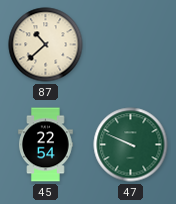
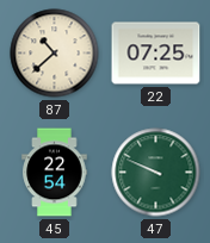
22: none -> 07:25
